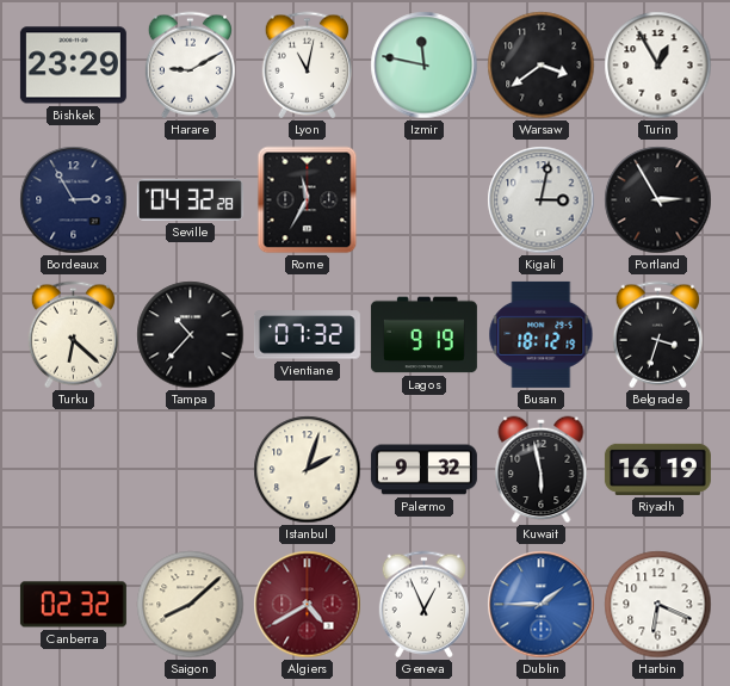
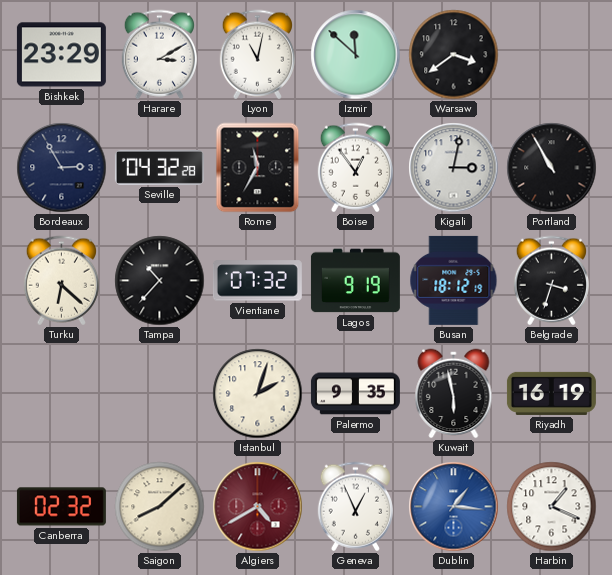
Harare: 9:10 -> 3:10
Izmir: 11:47 -> 11:52
Turin: 12:55 -> none
Boise: none -> 12:54
Portland: 2:55 -> 10:55
Palermo: 9:32 -> 9:35
Dublin: 1:45 -> 1:16
Harbin: 6:19 -> 1:19
